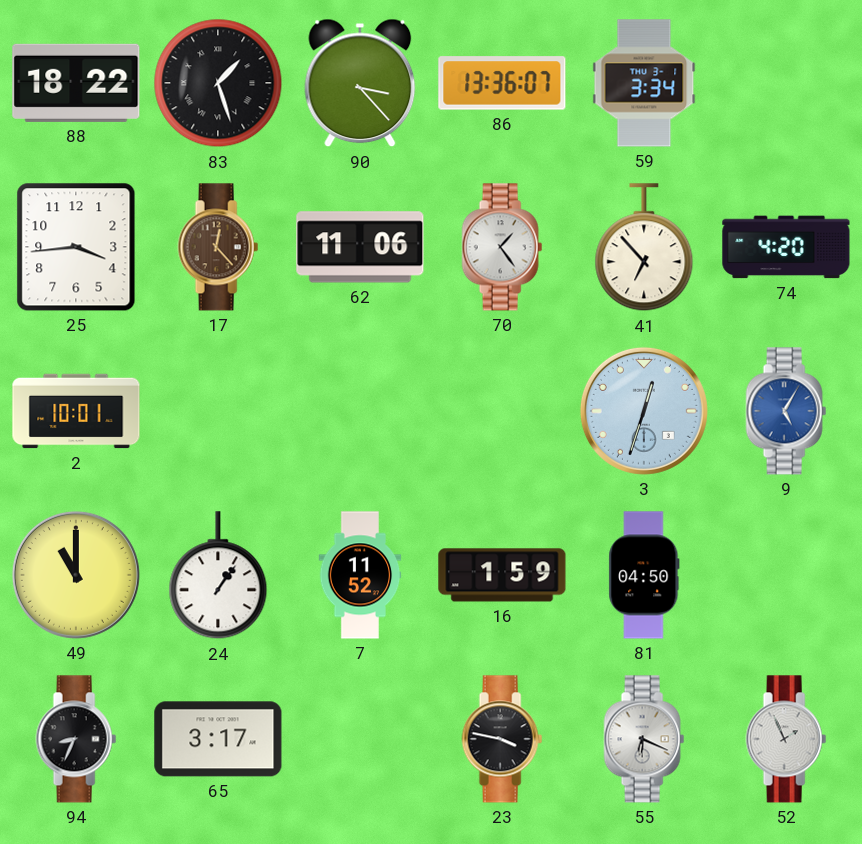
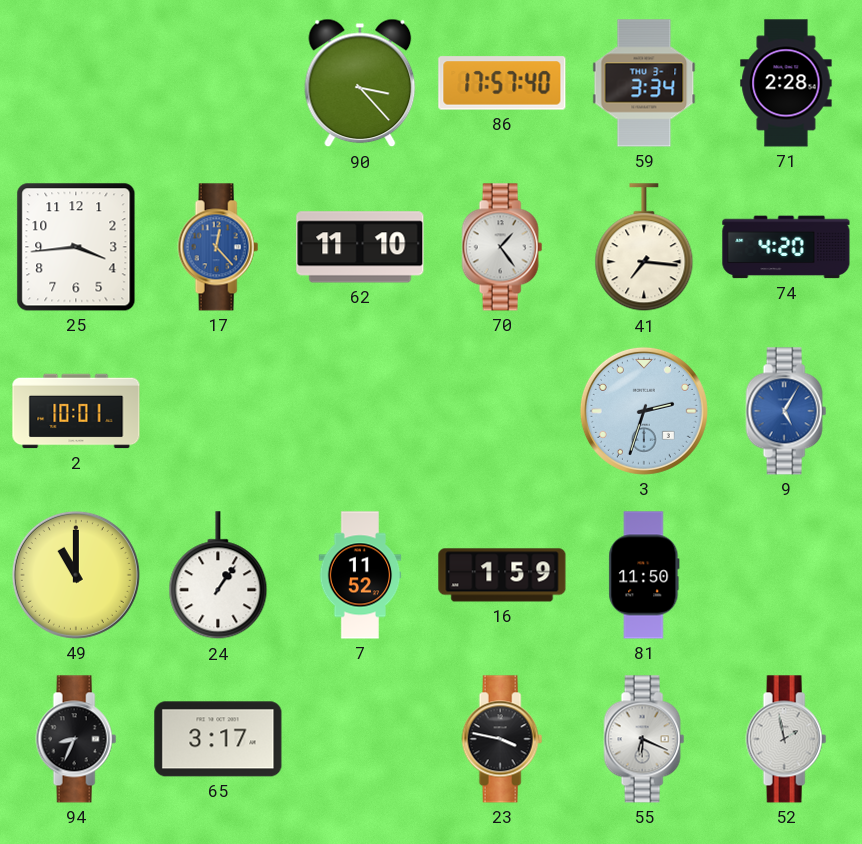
88: 18:22 -> none
83: 1:27 -> none
86: 13:36 -> 17:57
71: none -> 2:28
17 dial: brown -> blue
62: 11:06 -> 11:10
41: 6:53 -> 7:16
3: 12:33 -> 2:33
81: 04:50 -> 11:50
52: 1:56 -> 1:58
